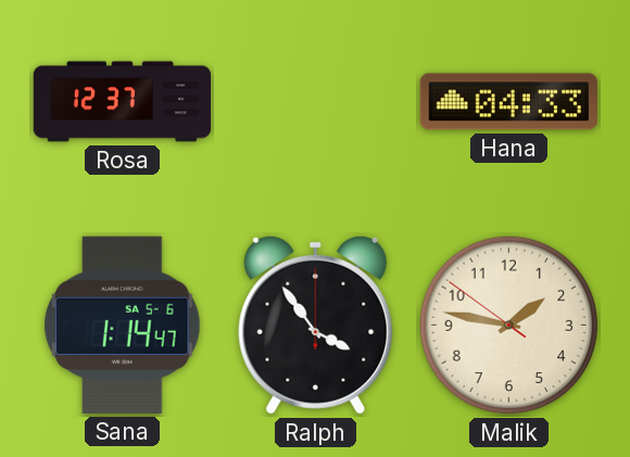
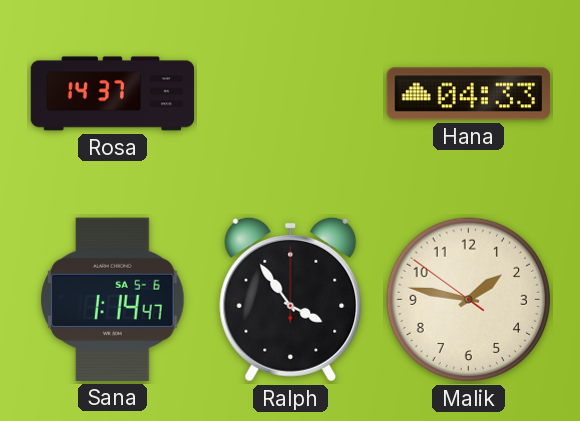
Rosa: 12:37 -> 14:37
